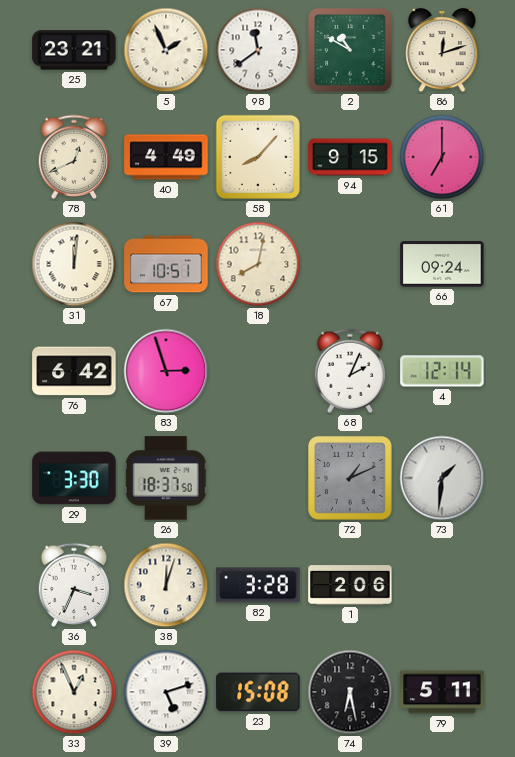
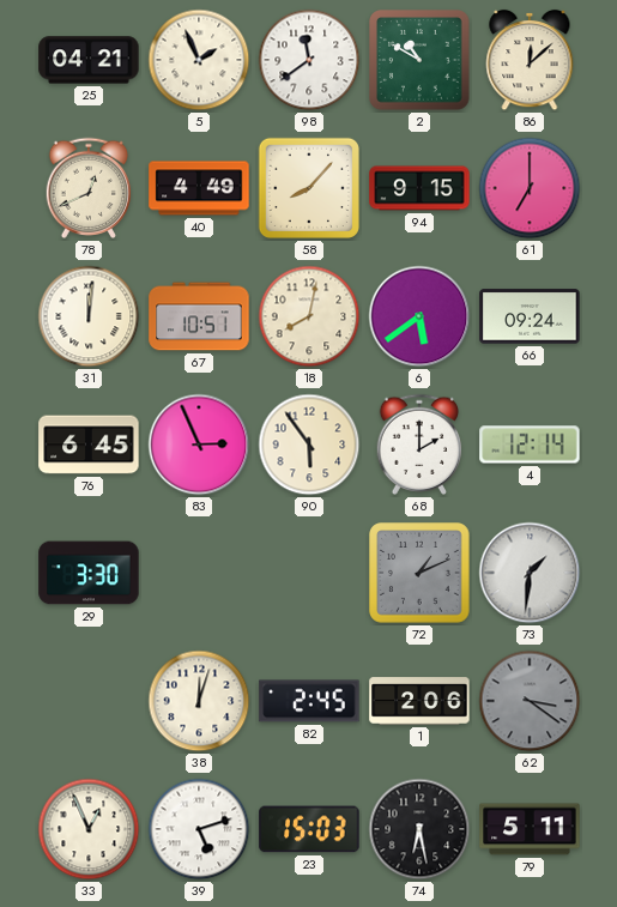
25: 23:21 -> 04:21
86: 12:12 -> 12:08
6: none -> 5:39
76: 6:42 -> 6:45
83: 2:57 -> 2:56
90: none -> 5:54
68: 2:04 -> 2:00
26: 18:37 -> none
36: 3:34 -> none
82: 3:28 -> 2:45
62: none -> 3:21
23: 15:08 -> 15:03
